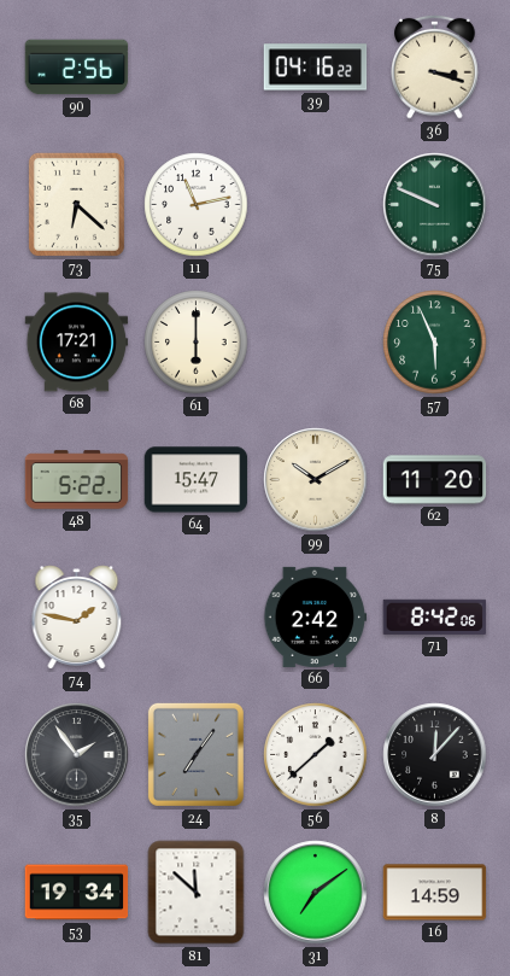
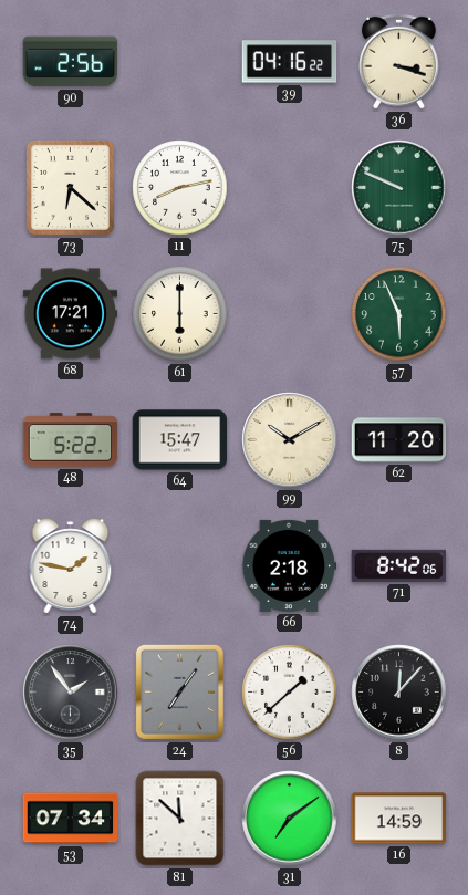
11: 11:13 -> 8:13
66: 2:42 -> 2:18
53: 19:34 -> 07:34
